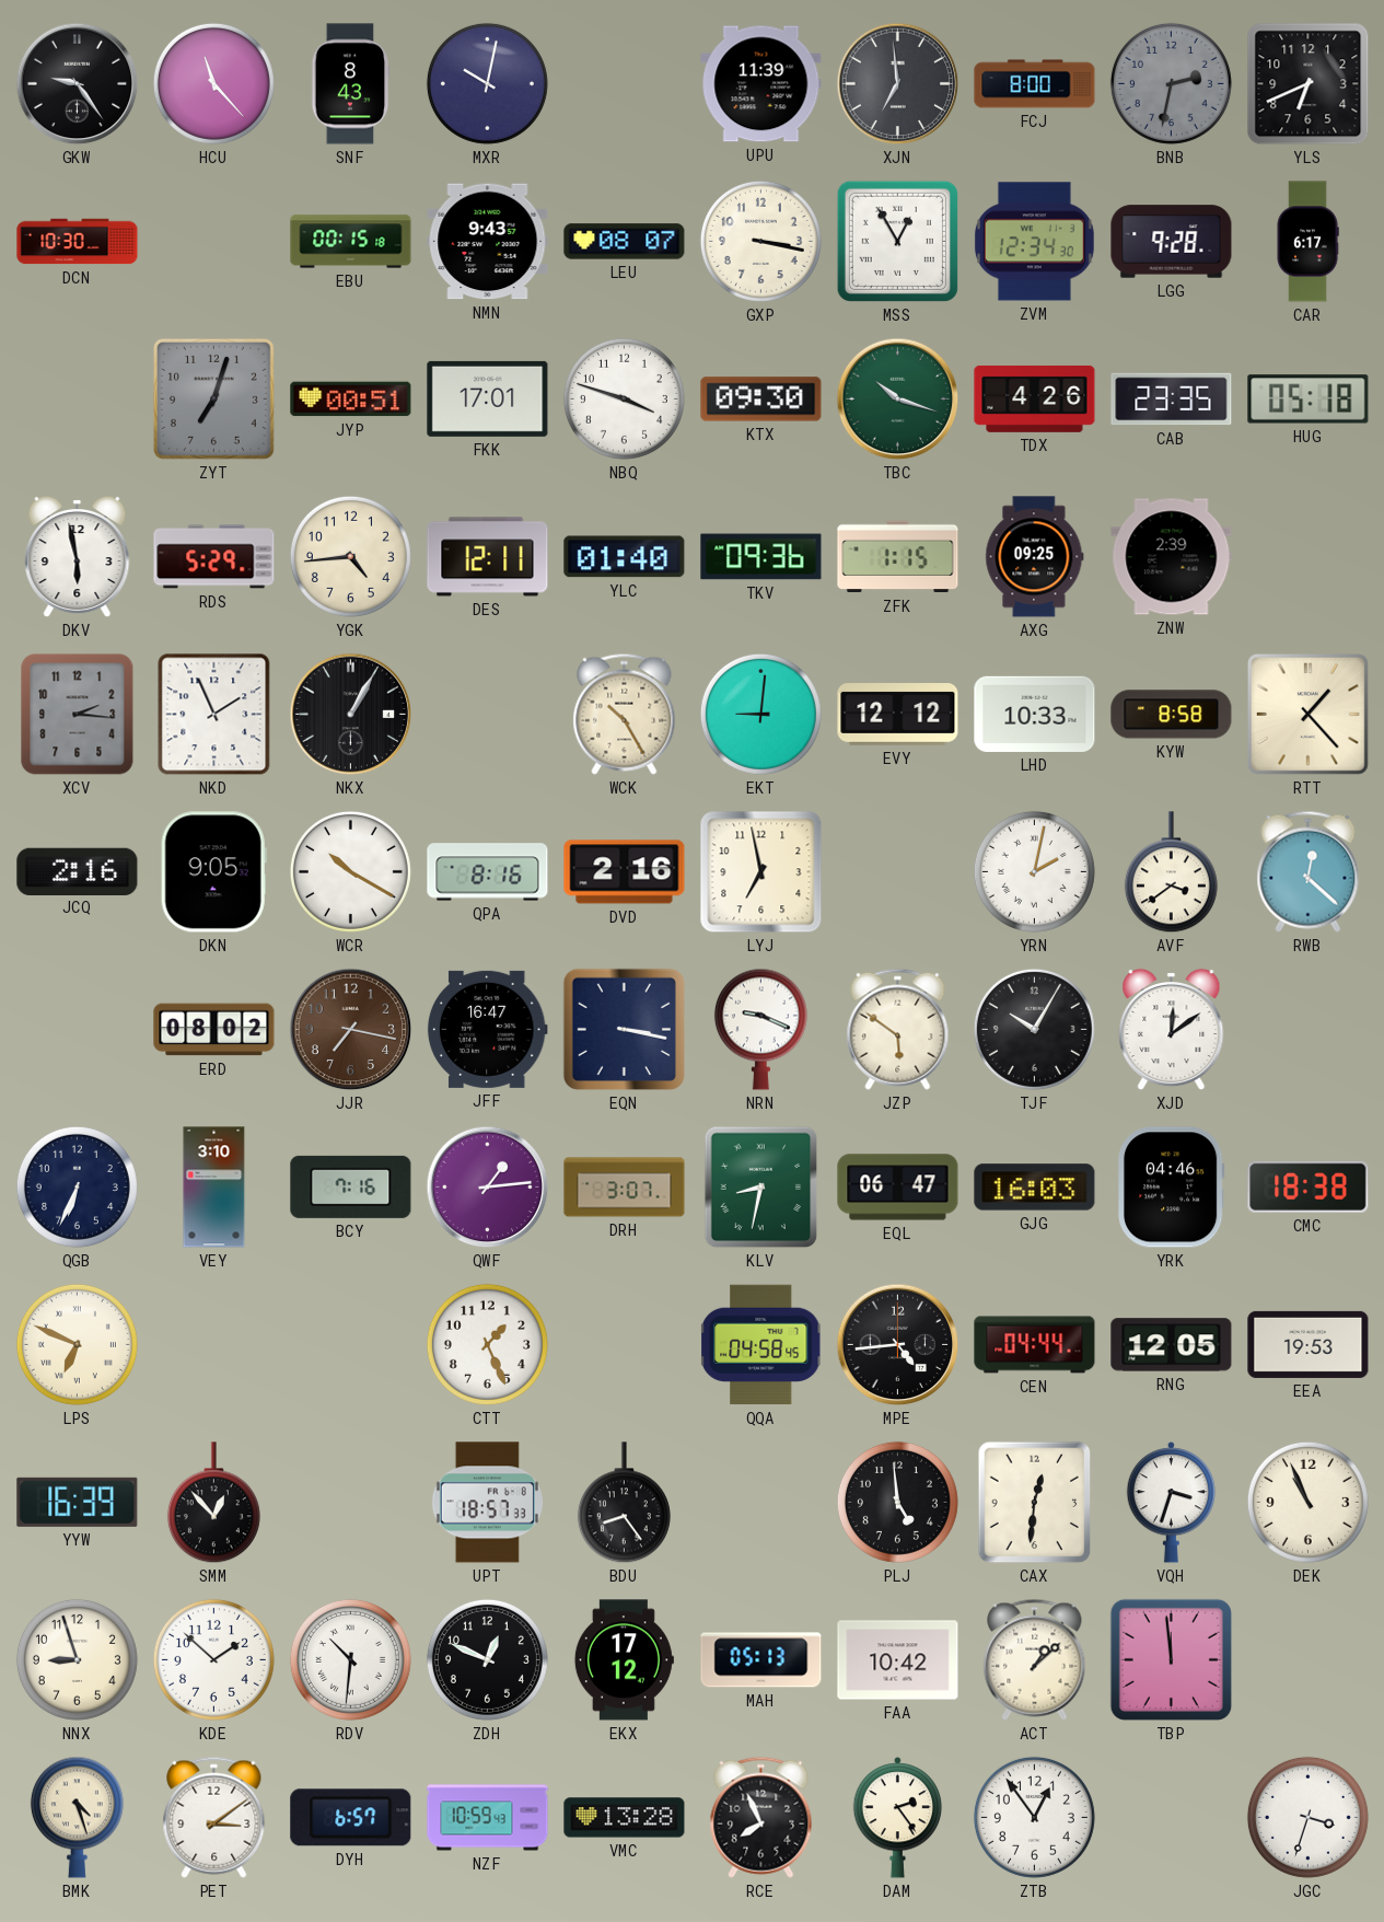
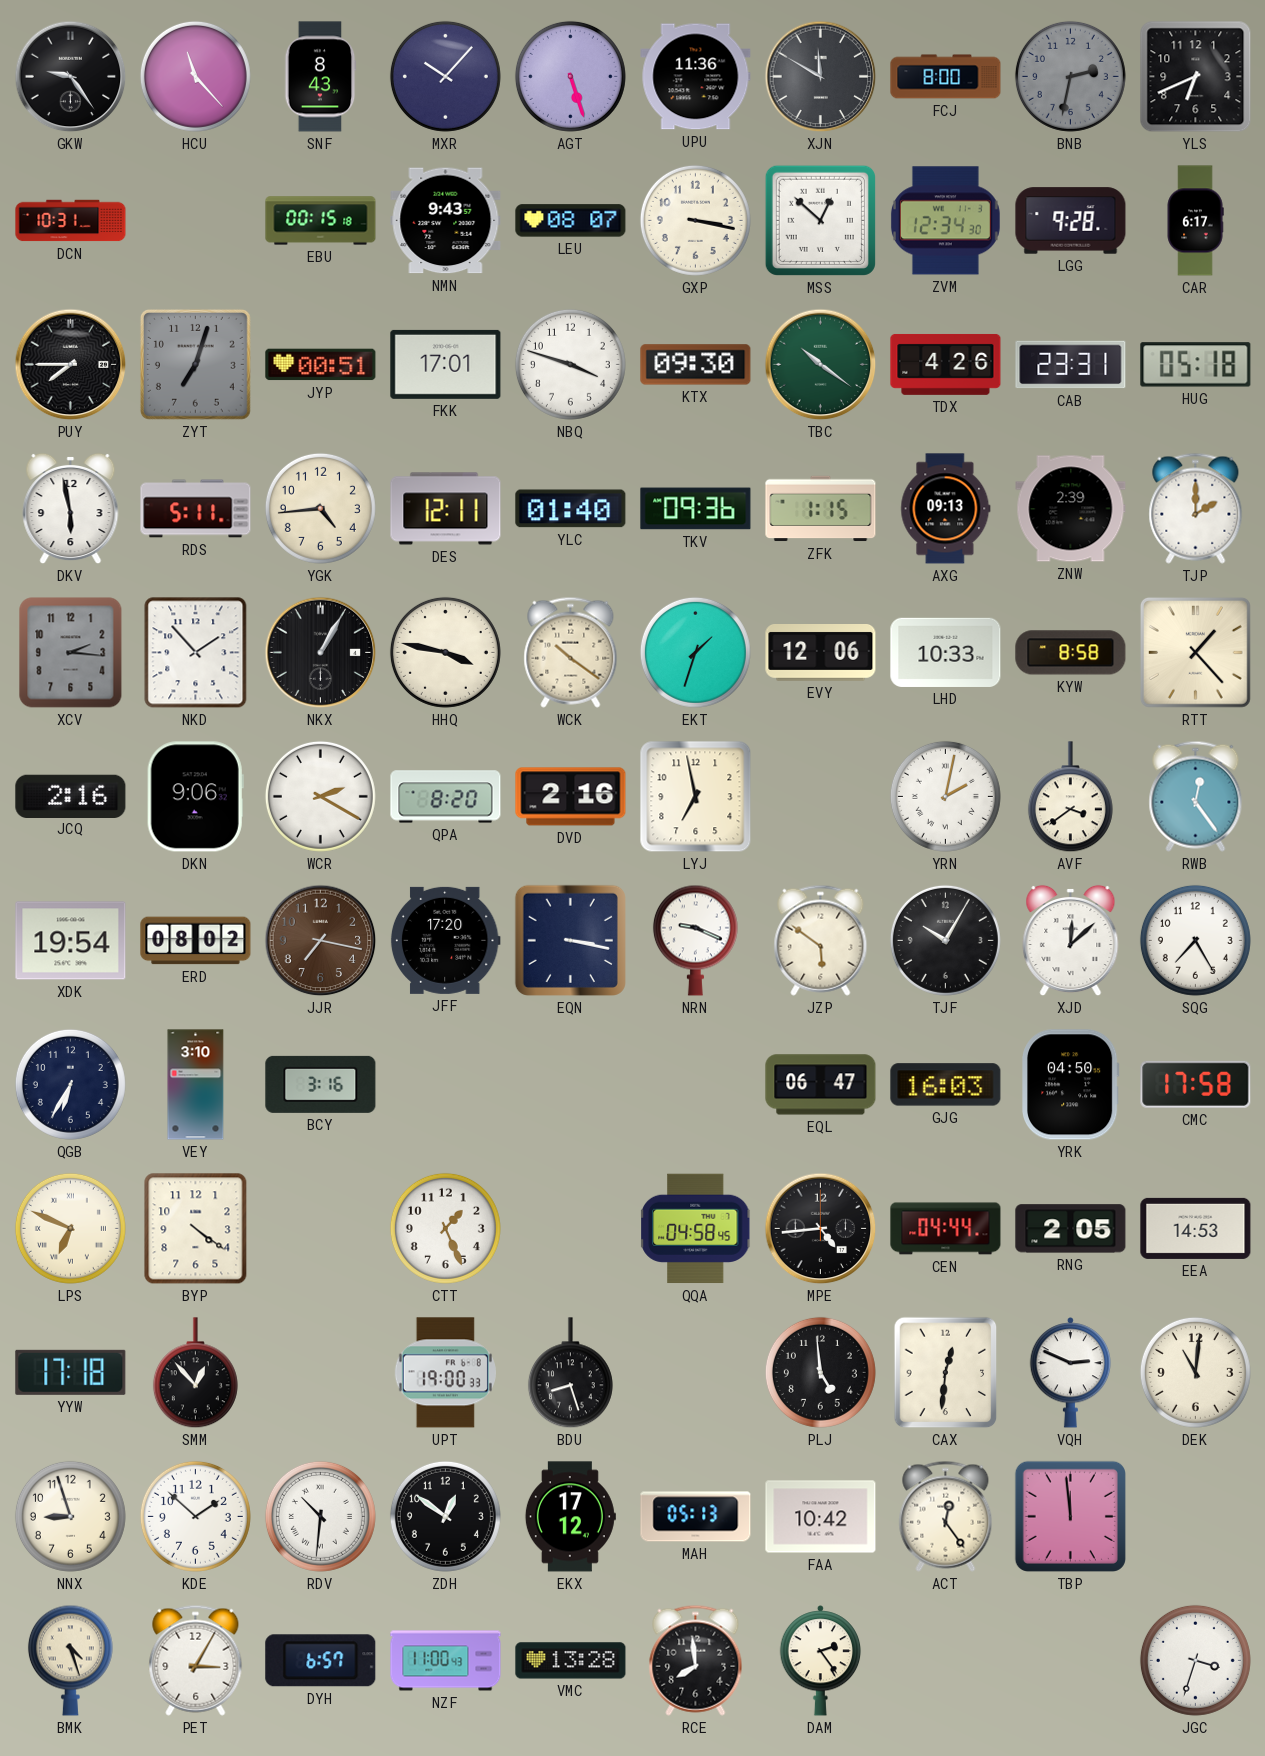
MXR: 10:02 -> 10:07
AGT: none -> 5:27
UPU: 11:39 -> 11:36
XJN: 6:59 -> 11:50
DCN: 10:30 -> 10:31
MSS: 12:55 -> 12:52
PUY: none -> 7:45
TBC: 10:18 -> 10:21
CAB: 23:35 -> 23:31
RDS: 5:29 -> 5:11
AXG: 09:25 -> 09:13
TJP: none -> 2:00
NKD: 1:56 -> 1:53
HHQ: none -> 3:47
WCK: 10:25 -> 10:21
EKT: 9:01 -> 1:33
EVY: 12:12 -> 12:06
DKN: 9:05 -> 9:06
WCR: 10:20 -> 2:20
QPA: 8:16 -> 8:20
RWB: 12:22 -> 12:24
XDK: none -> 19:54
JFF: 16:47 -> 17:20
XJD: 12:09 -> 12:08
SQG: none -> 7:25
QGB: 6:34 -> 6:35
BCY: 7:16 -> 3:16
QWF: 1:14 -> none
DRH: 3:07 -> none
KLV: 8:32 -> none
YRK: 04:46 -> 04:50
CMC: 18:38 -> 17:58
BYP: none -> 4:21
RNG: 12:05 -> 2:05
EEA: 19:53 -> 14:53
YYW: 16:39 -> 17:18
UPT: 18:57 -> 19:00
BDU: 8:24 -> 8:27
VQH: 3:33 -> 2:49
DEK: 10:56 -> 11:01
ZDH: 12:49 -> 12:51
ACT: 1:08 -> 12:24
PET: 3:09 -> 3:05
NZF: 10:59 -> 11:00
RCE: 7:56 -> 7:59
ZTB: 12:54 -> none
